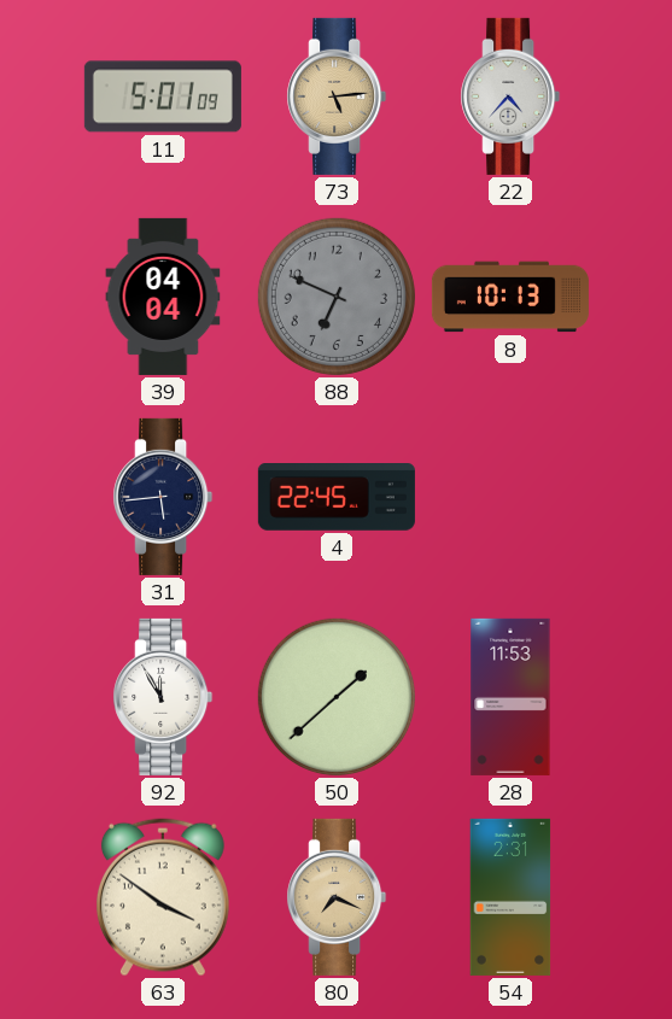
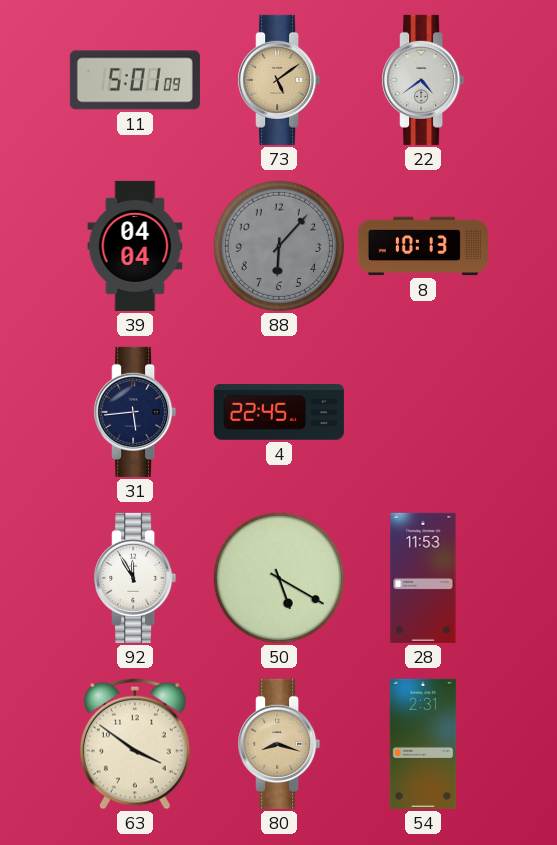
73: 5:14 -> 5:09
22: 4:37 -> 4:39
88: 6:49 -> 6:07
50: 1:38 -> 5:20
80: 7:19 -> 8:18
